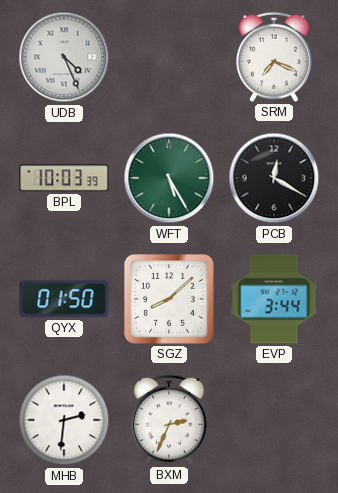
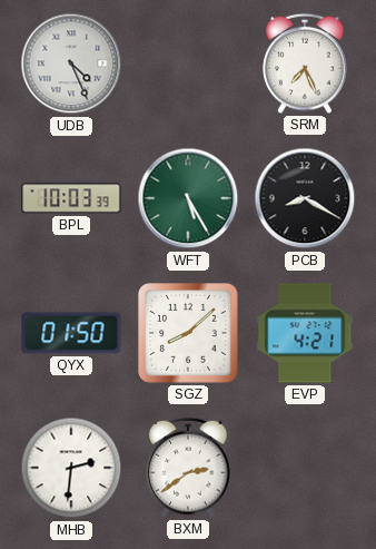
SRM: 7:19 -> 7:26
PCB: 12:20 -> 8:20
EVP: 3:44 -> 4:21
BXM: 2:34 -> 2:39
